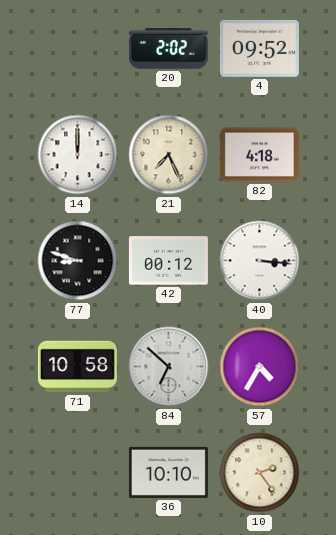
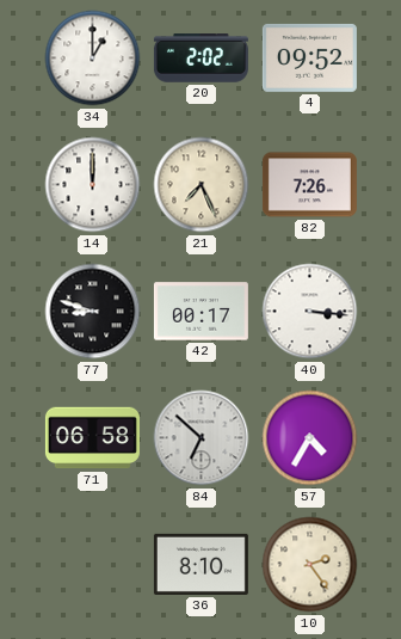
34: none -> 1:00
82: 4:18 -> 7:26
42: 00:12 -> 00:17
71: 10:58 -> 06:58
36: 10:10 -> 8:10
